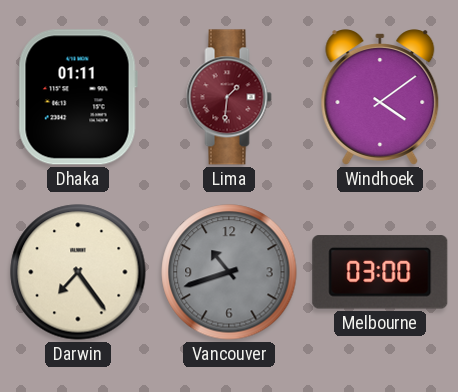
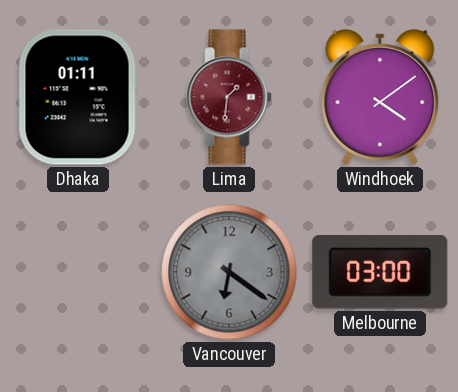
Darwin: 7:24 -> none
Vancouver: 10:42 -> 6:21
